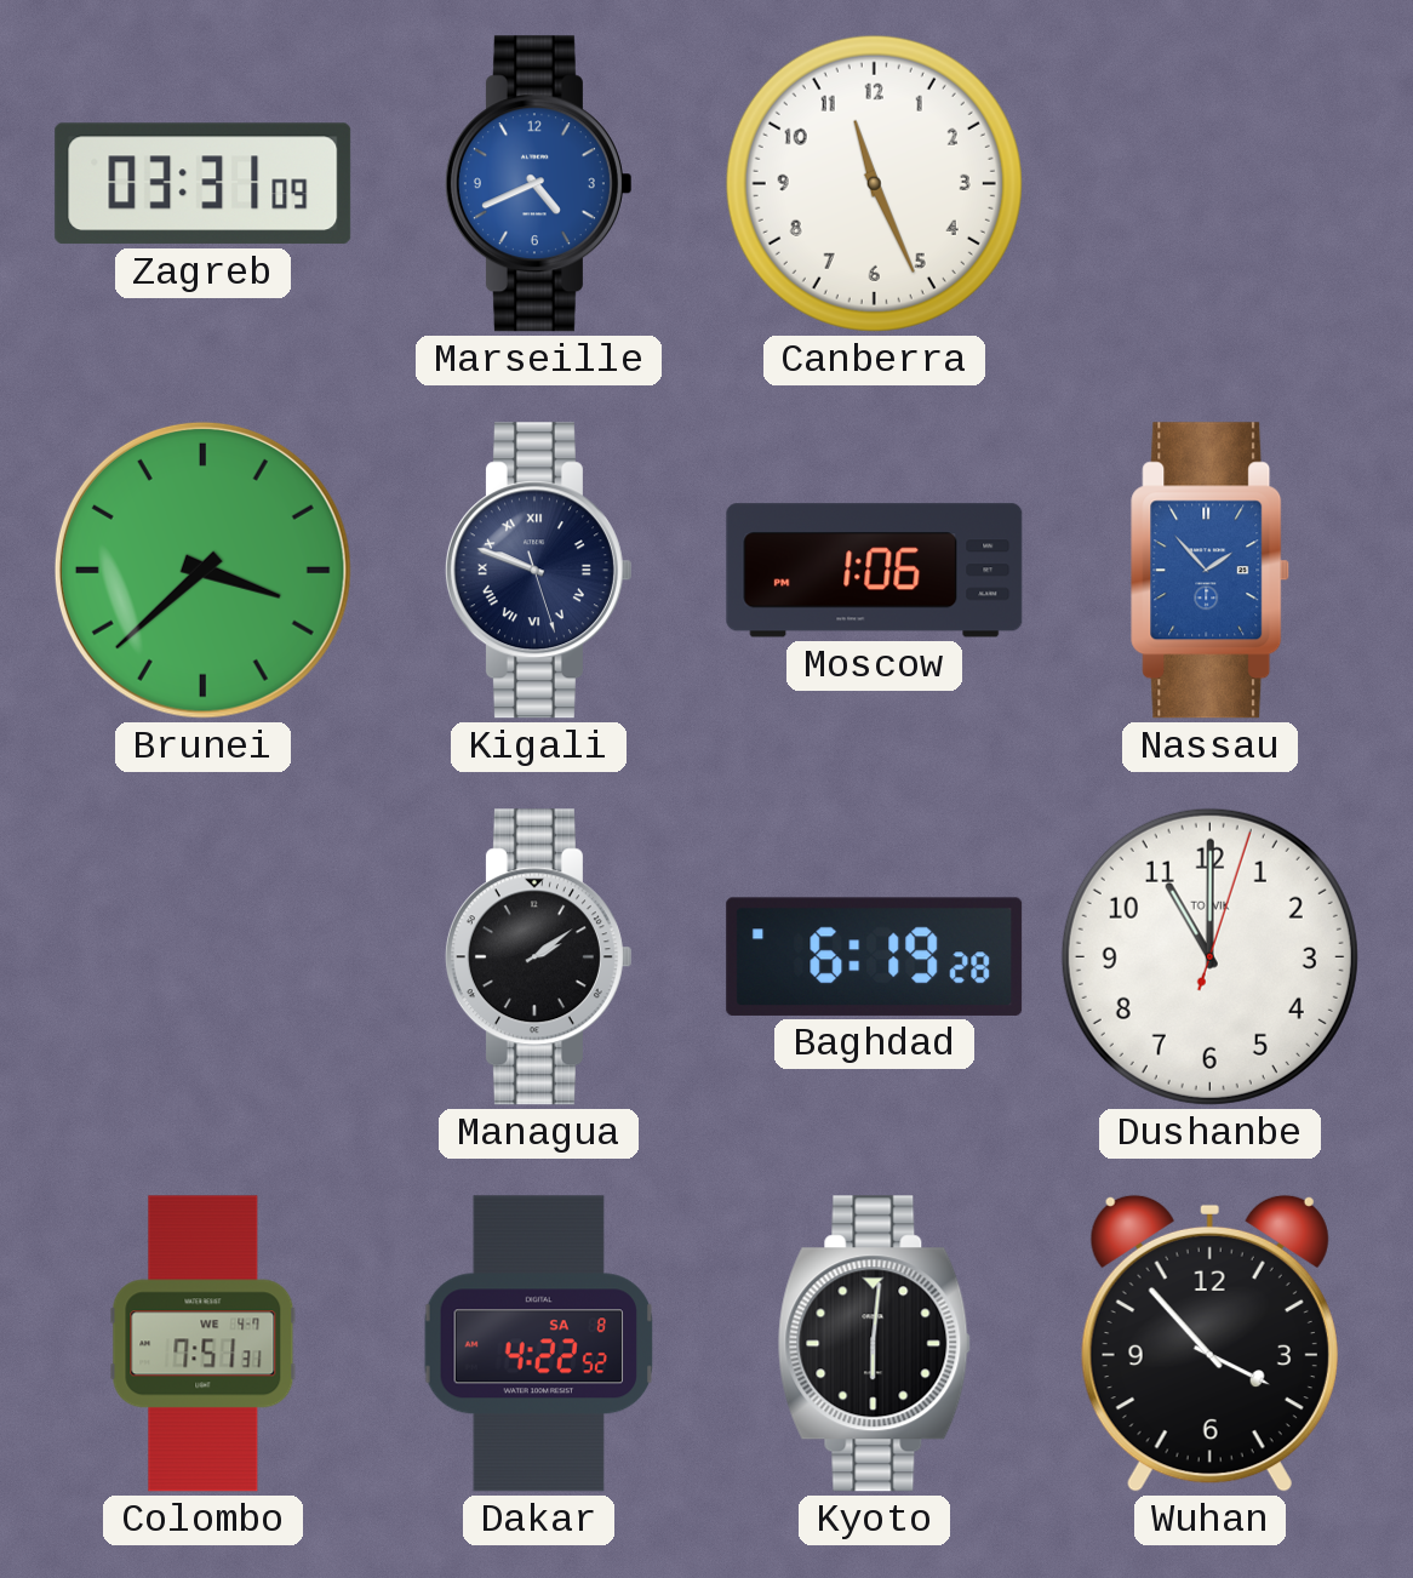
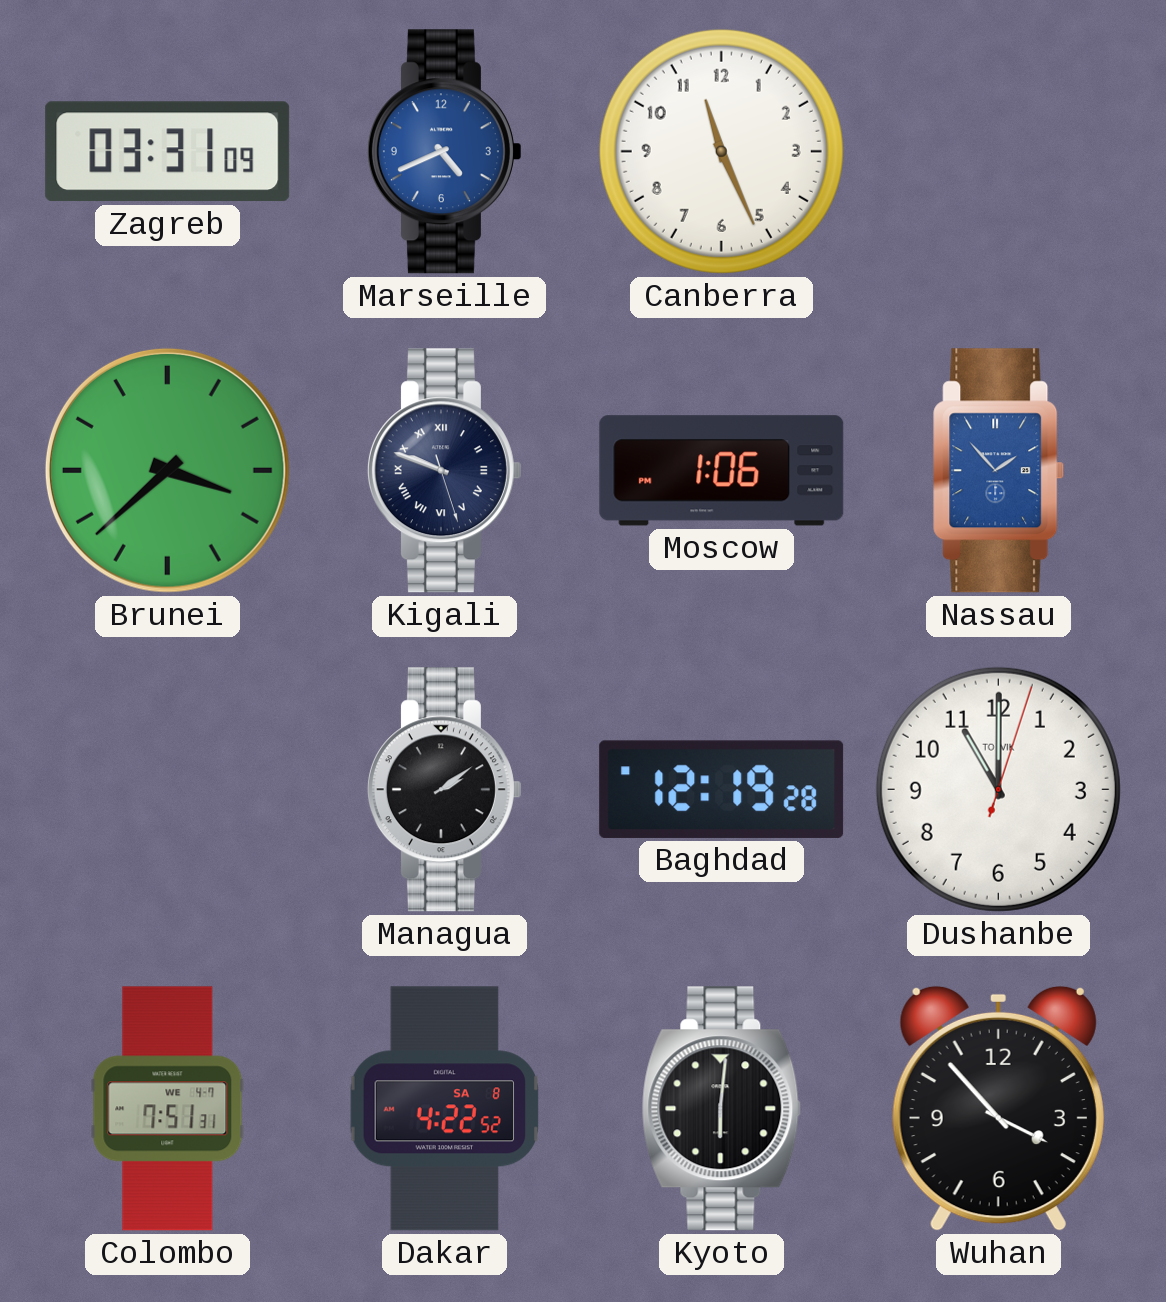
Baghdad: 6:19 -> 12:19
